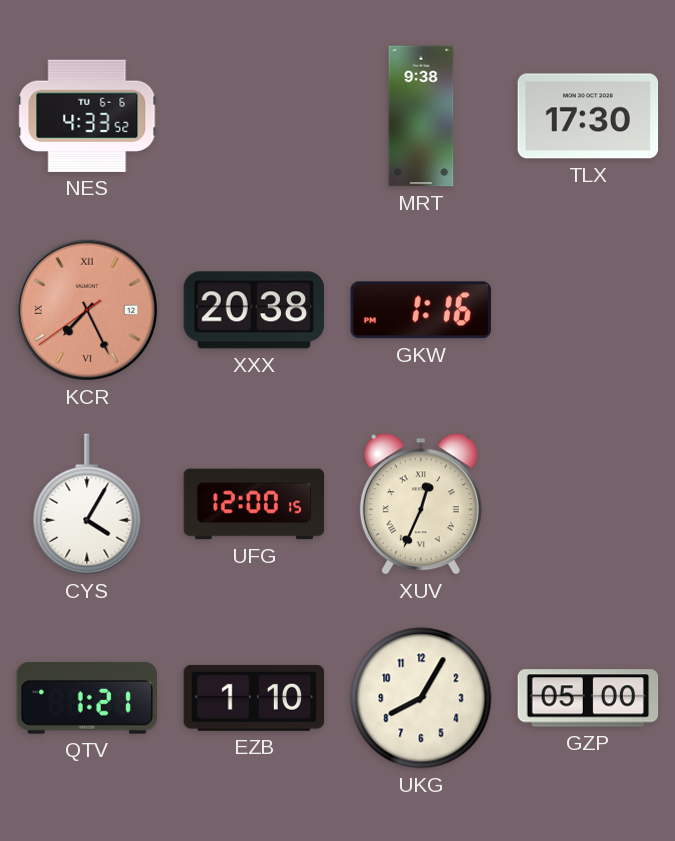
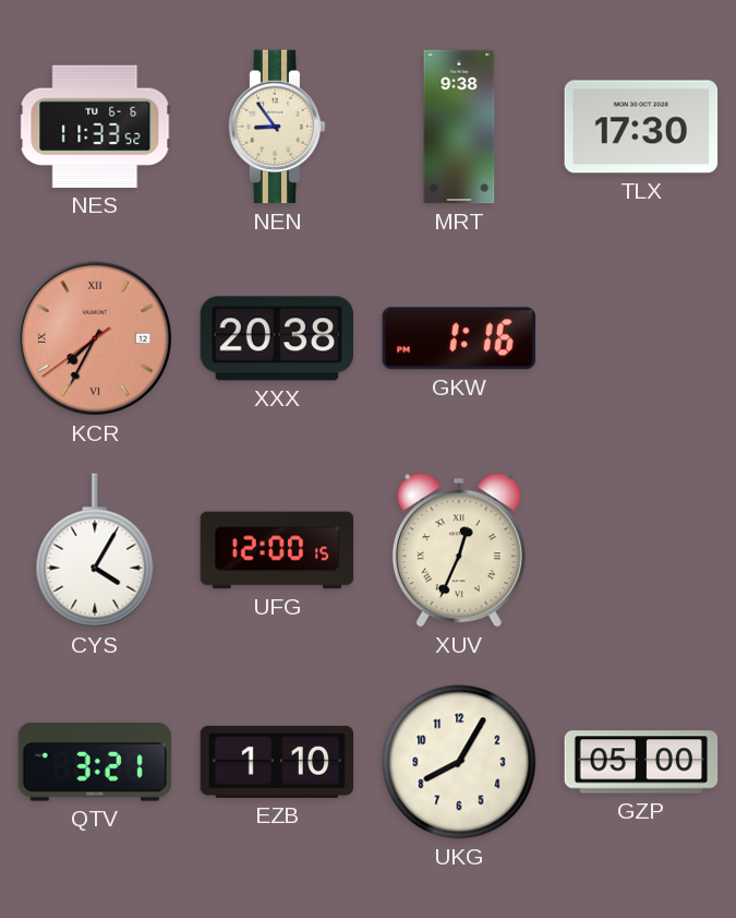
NES: 4:33 -> 11:33
NEN: none -> 8:54
KCR: 7:25 -> 7:34
QTV: 1:21 -> 3:21
